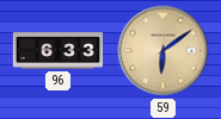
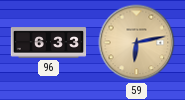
59: 6:09 -> 6:13
